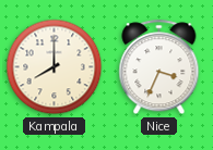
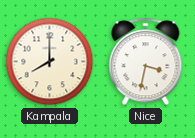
Nice: 3:34 -> 3:32
